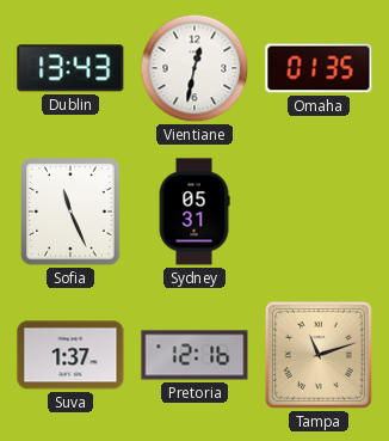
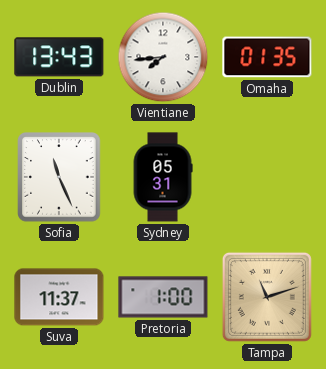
Vientiane: 12:32 -> 7:44
Suva: 1:37 -> 11:37
Pretoria: 12:16 -> 1:00
